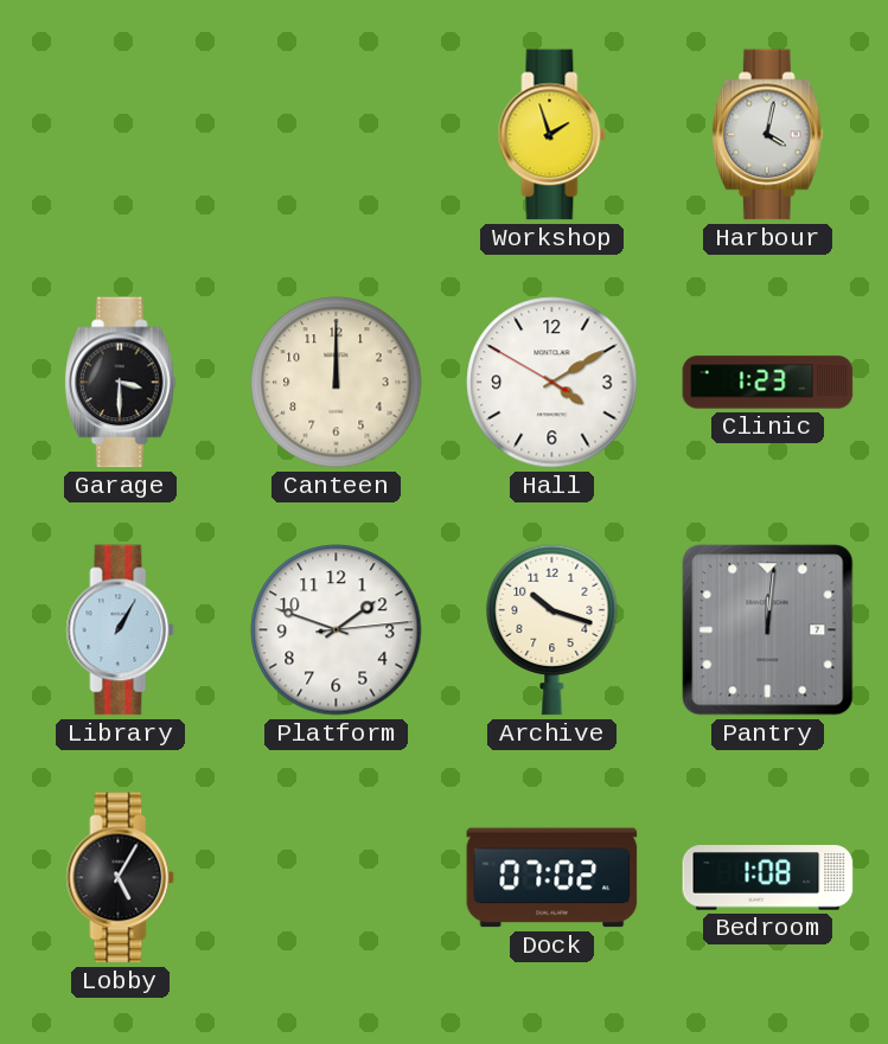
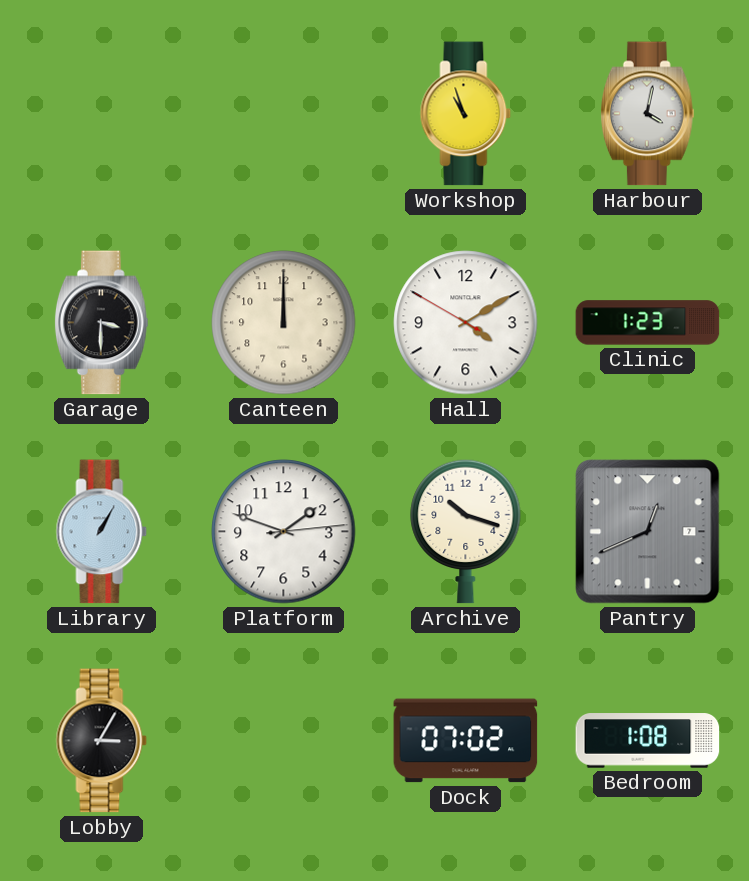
Workshop: 1:57 -> 10:57
Pantry: 12:01 -> 12:41
Lobby: 5:05 -> 3:05
